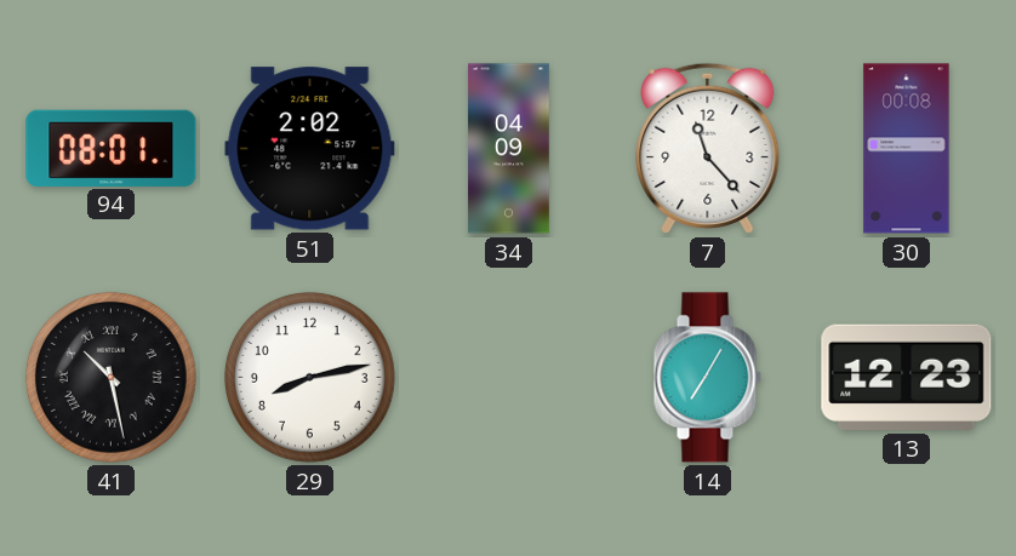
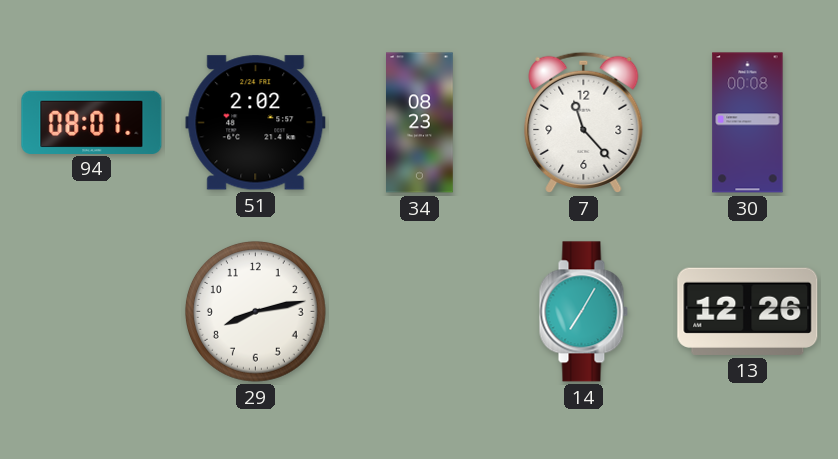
34: 04:09 -> 08:23
41: 10:28 -> none
13: 12:23 -> 12:26
